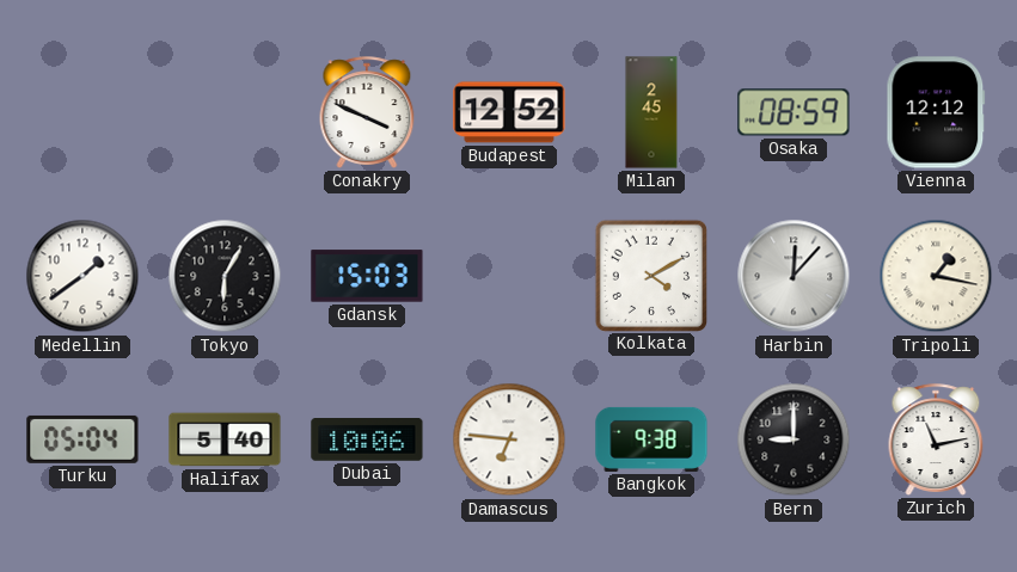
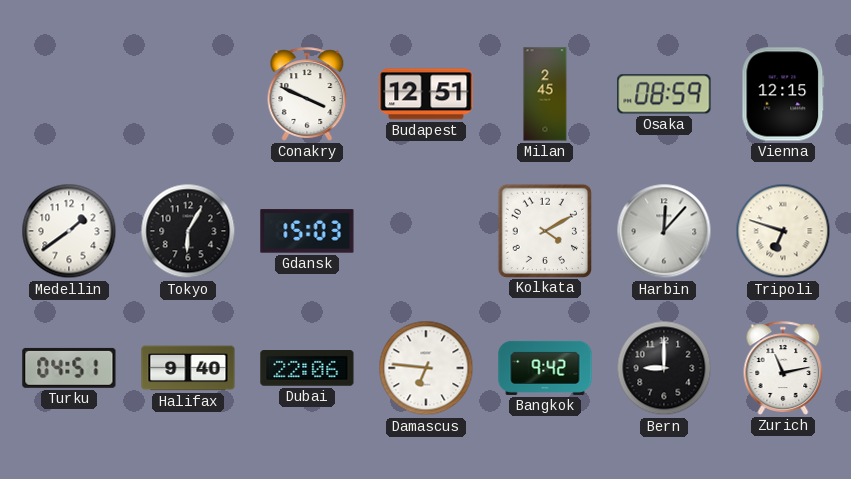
Budapest: 12:52 -> 12:51
Vienna: 12:12 -> 12:15
Tripoli: 1:17 -> 6:48
Turku: 05:04 -> 04:51
Halifax: 5:40 -> 9:40
Dubai: 10:06 -> 22:06
Bangkok: 9:38 -> 9:42
